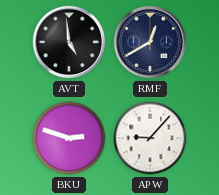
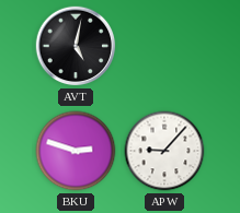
AVT: 4:59 -> 5:02
RMF: 12:40 -> none
